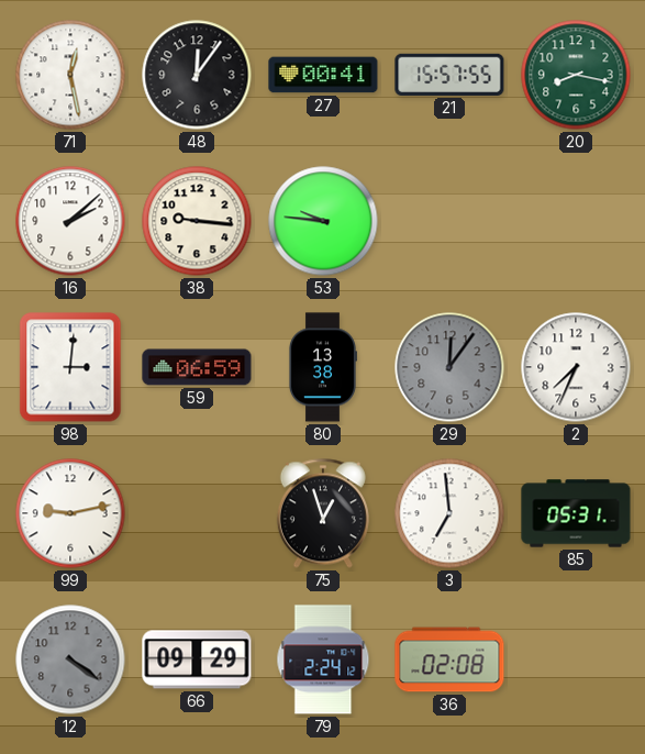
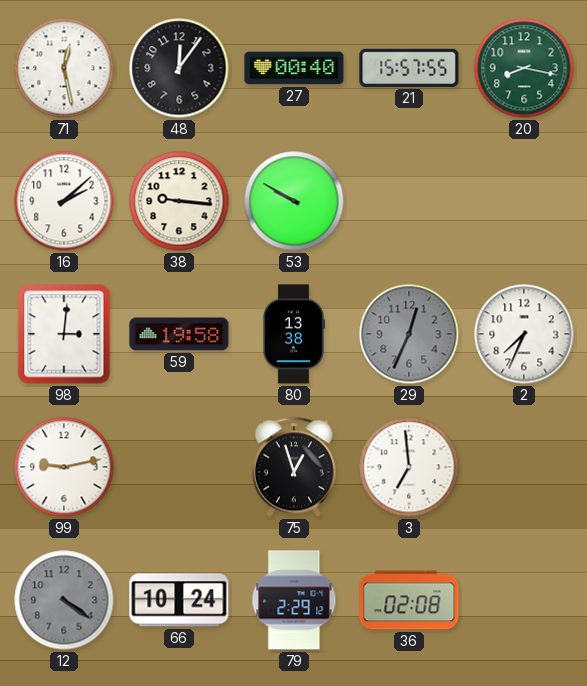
27: 00:41 -> 00:40
53: 9:46 -> 9:50
59: 06:59 -> 19:58
29: 12:06 -> 12:34
85: 05:31 -> none
66: 09:29 -> 10:24
79: 2:24 -> 2:29
